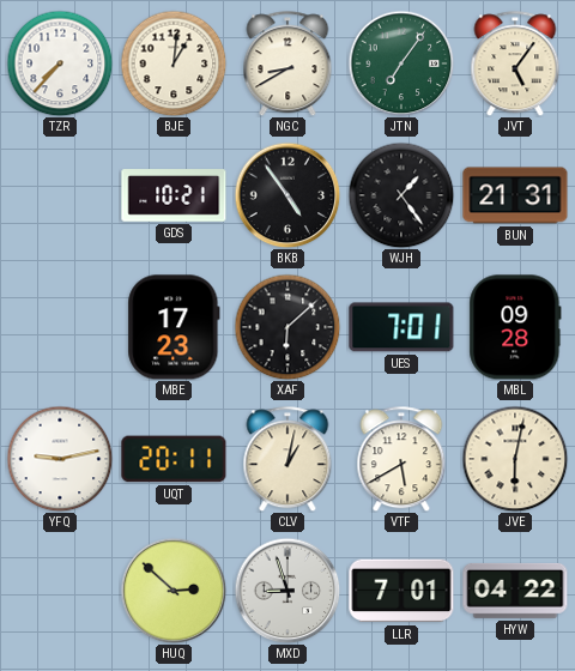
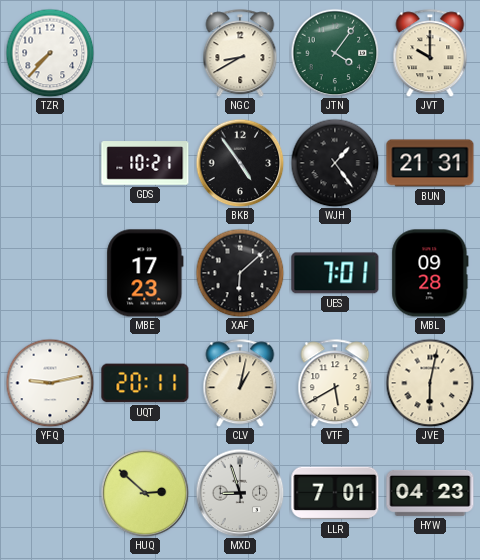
BJE: 1:01 -> none
JTN: 7:06 -> 4:06
JVT: 5:06 -> 10:00
HYW: 04:22 -> 04:23
